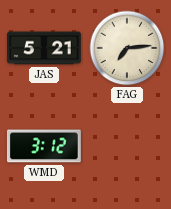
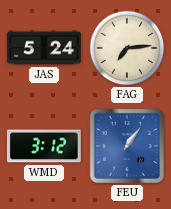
JAS: 5:21 -> 5:24
FEU: none -> 1:06
